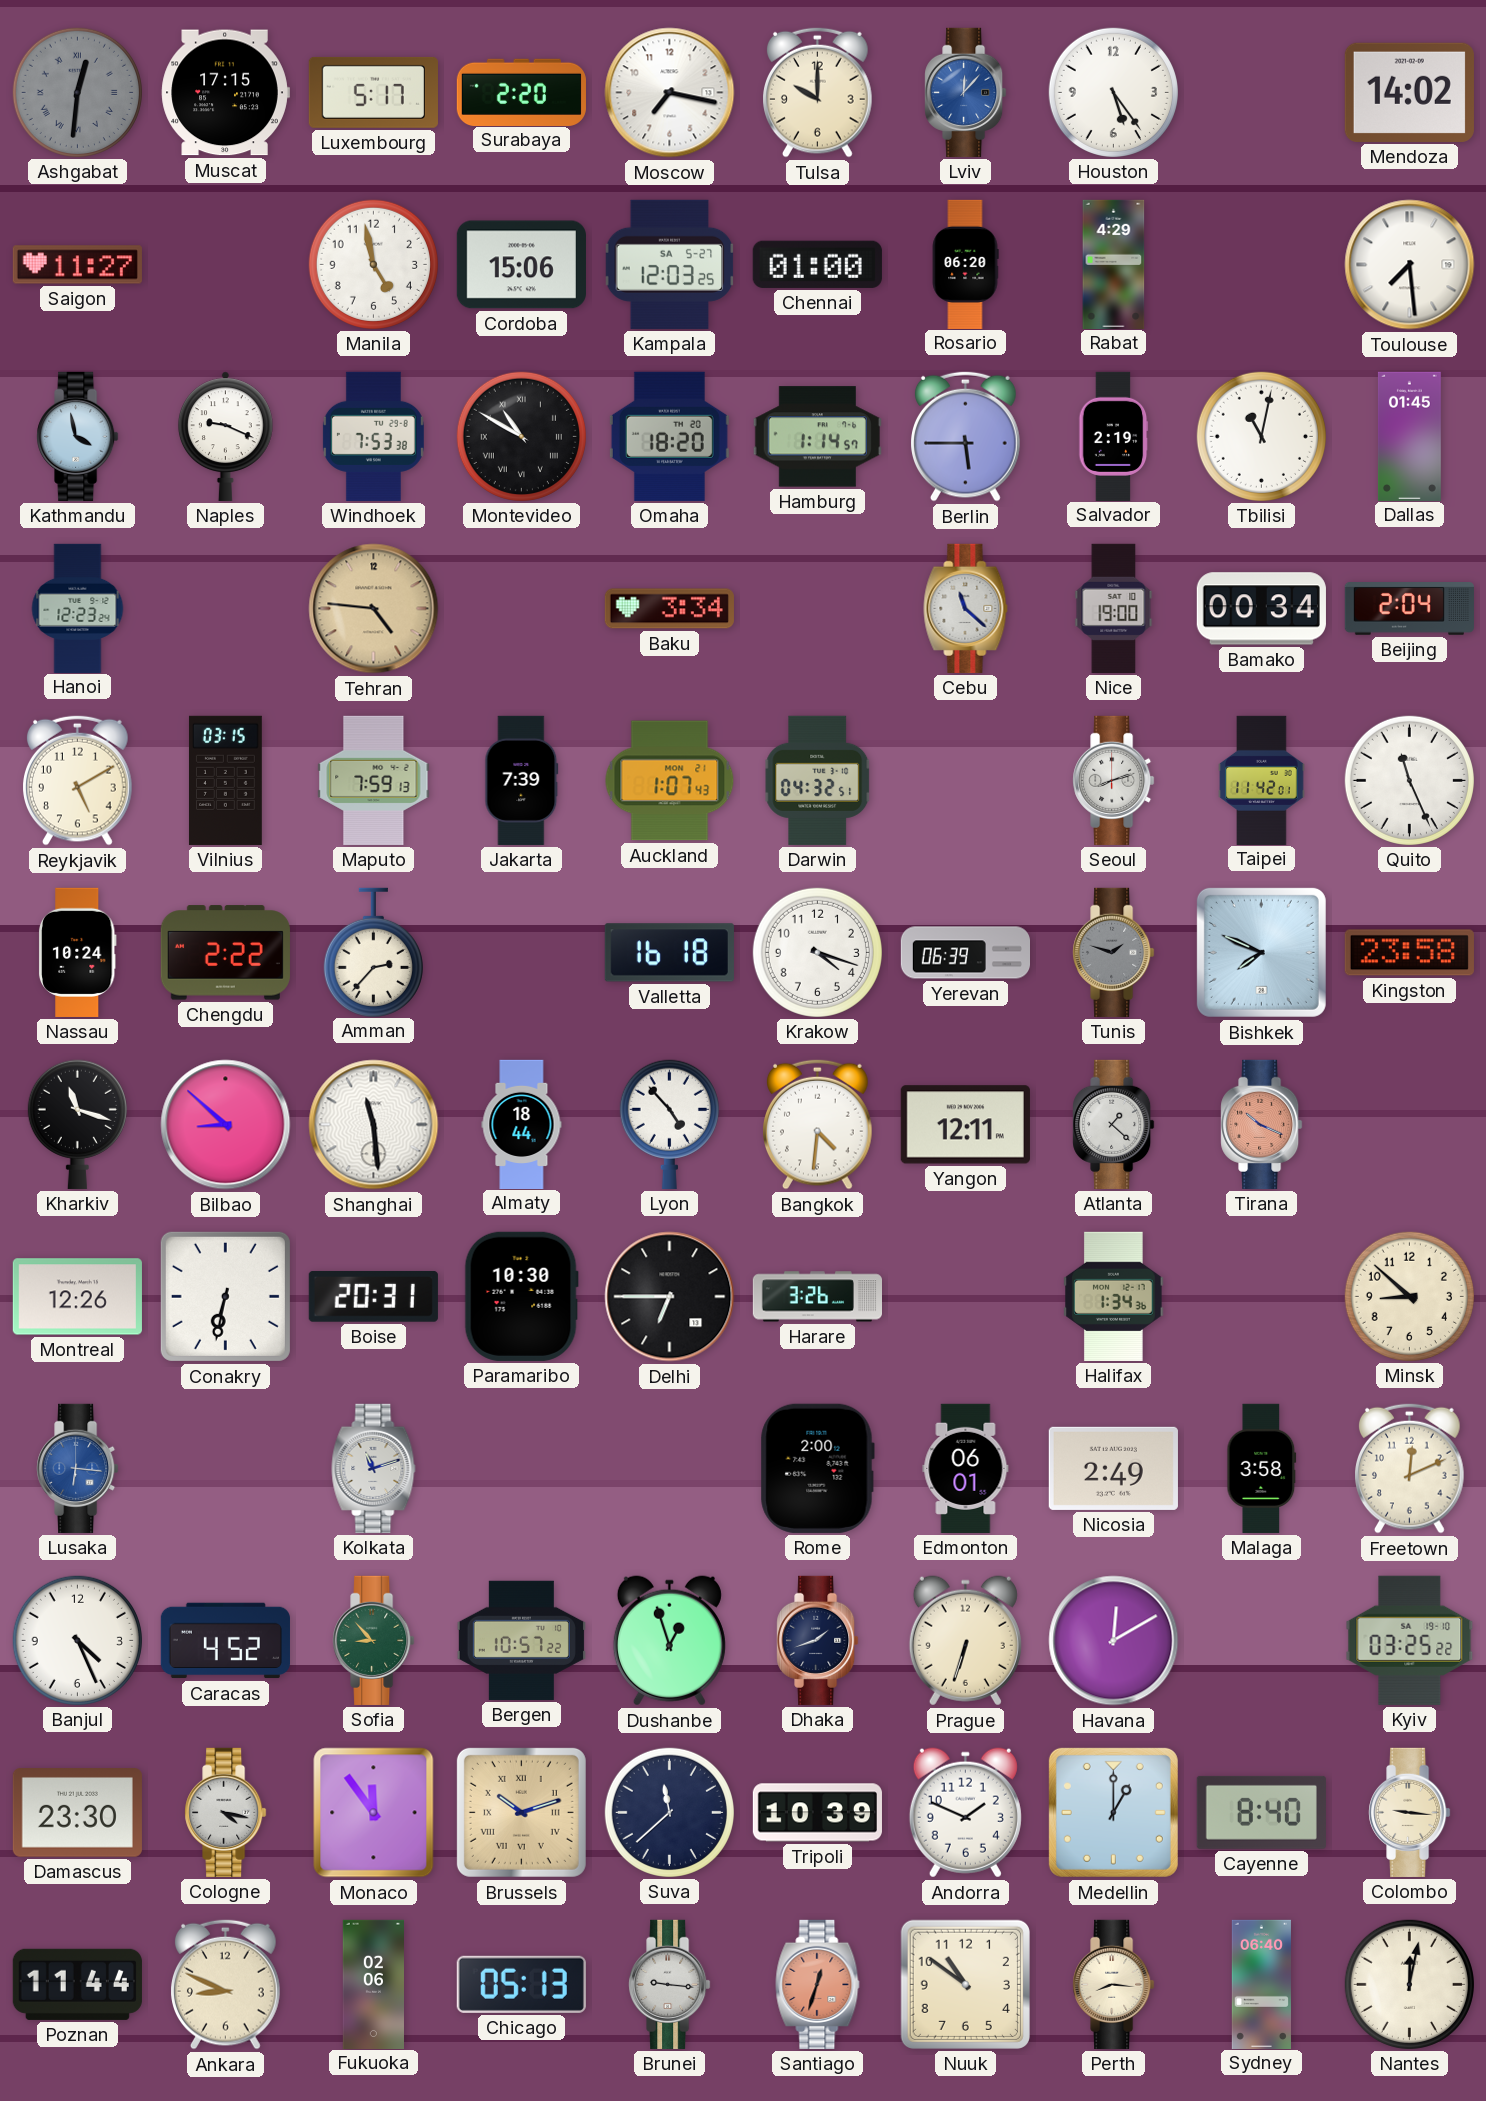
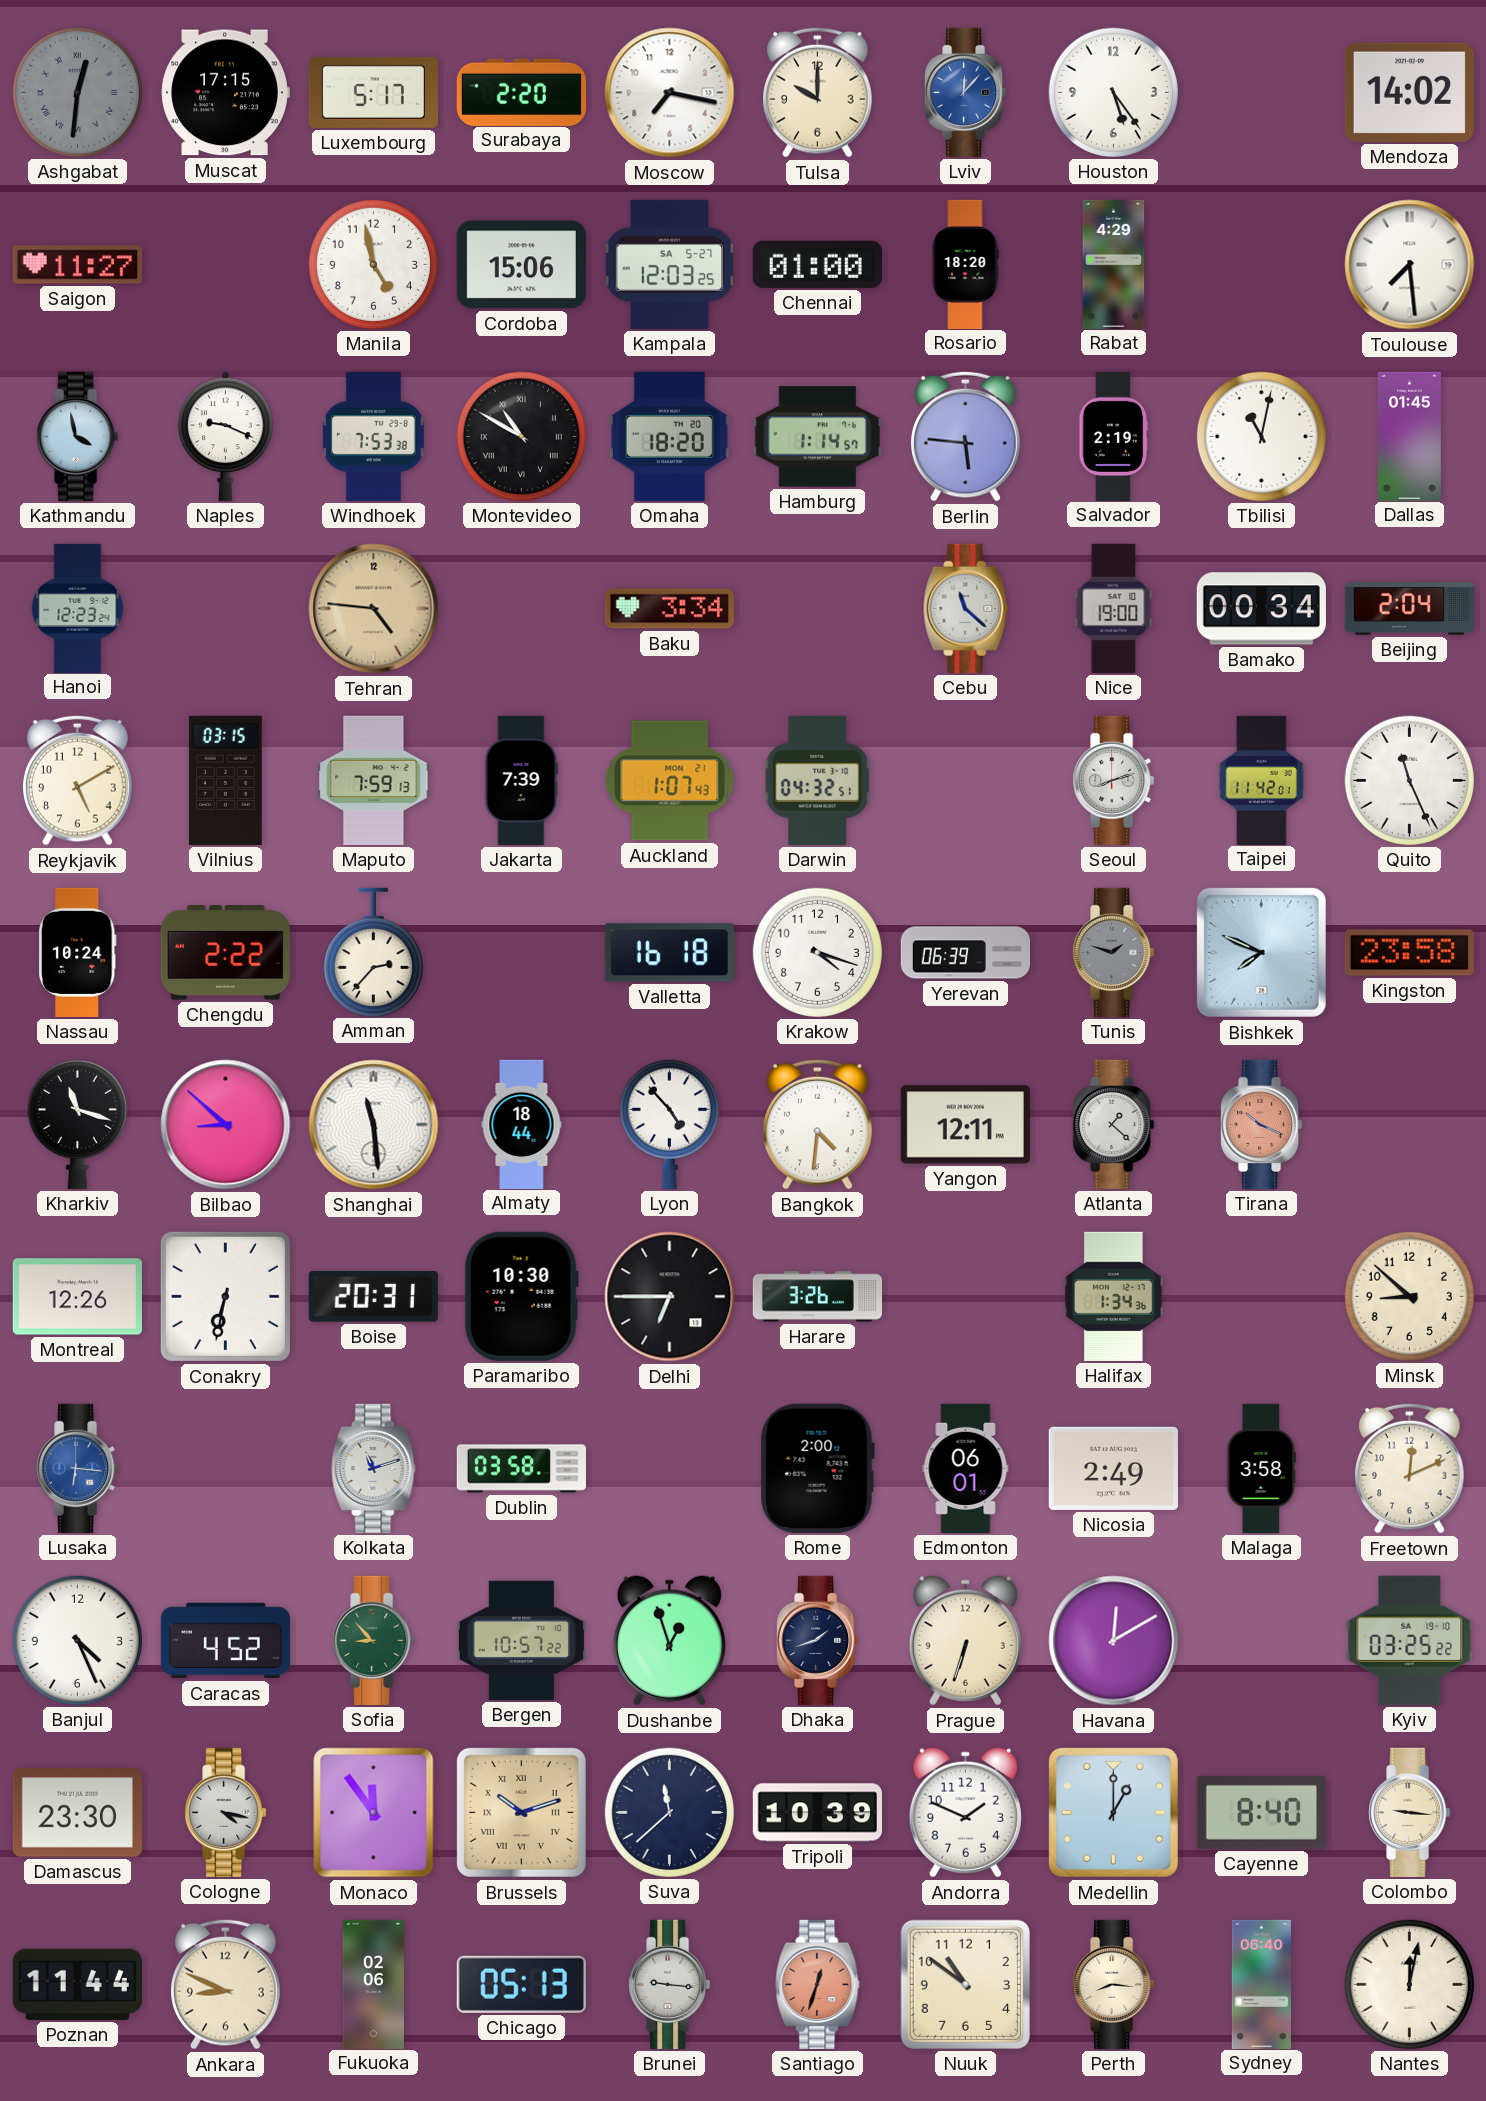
Rosario: 06:20 -> 18:20
Berlin: 5:45 -> 5:46
Dublin: none -> 03:58
